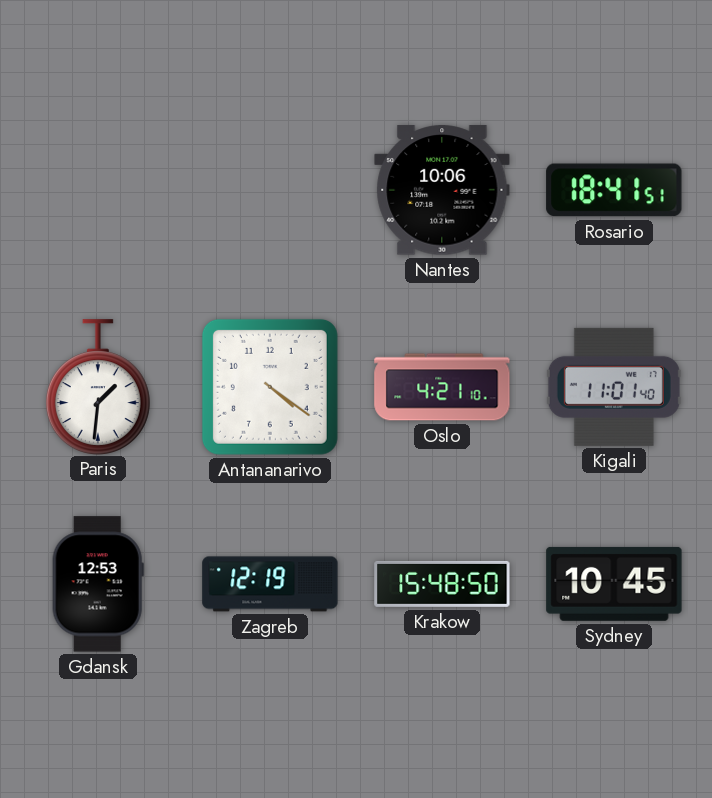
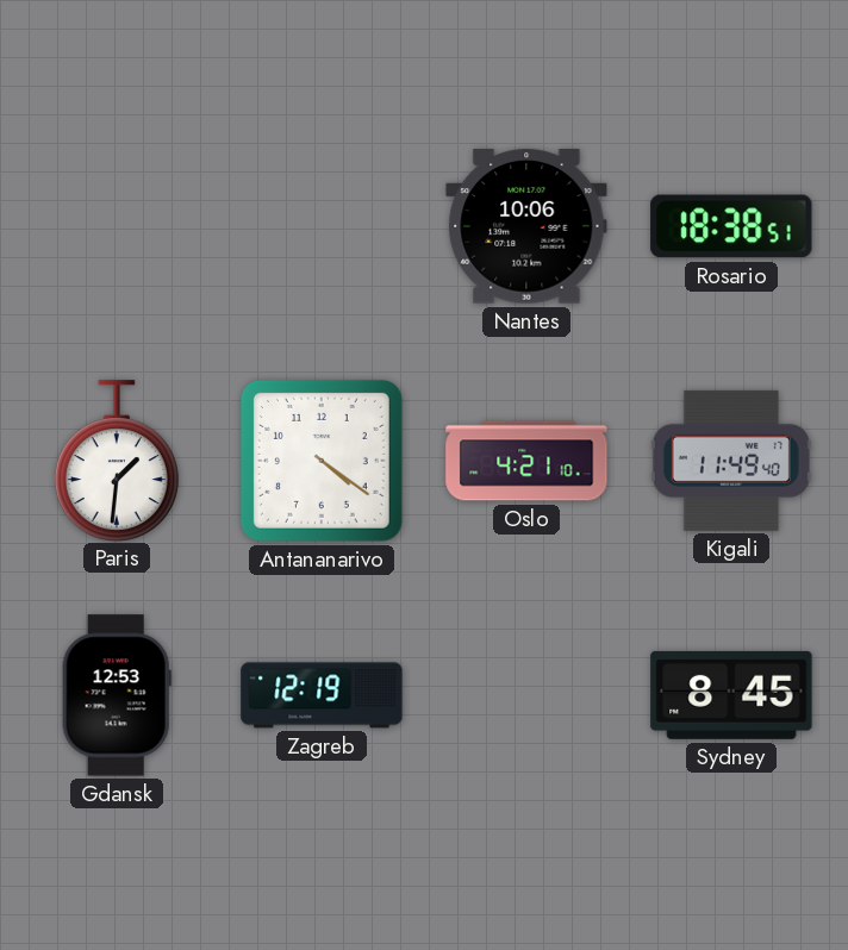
Rosario: 18:41 -> 18:38
Kigali: 11:01 -> 11:49
Krakow: 15:48 -> none
Sydney: 10:45 -> 8:45
